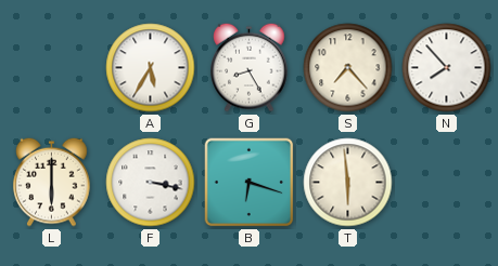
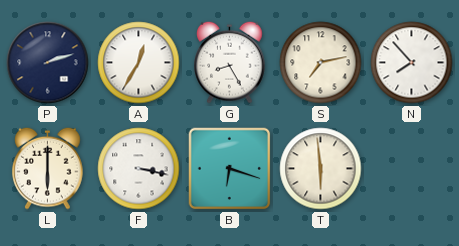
P: none -> 2:12
A: 5:35 -> 12:35
S: 7:23 -> 7:13
